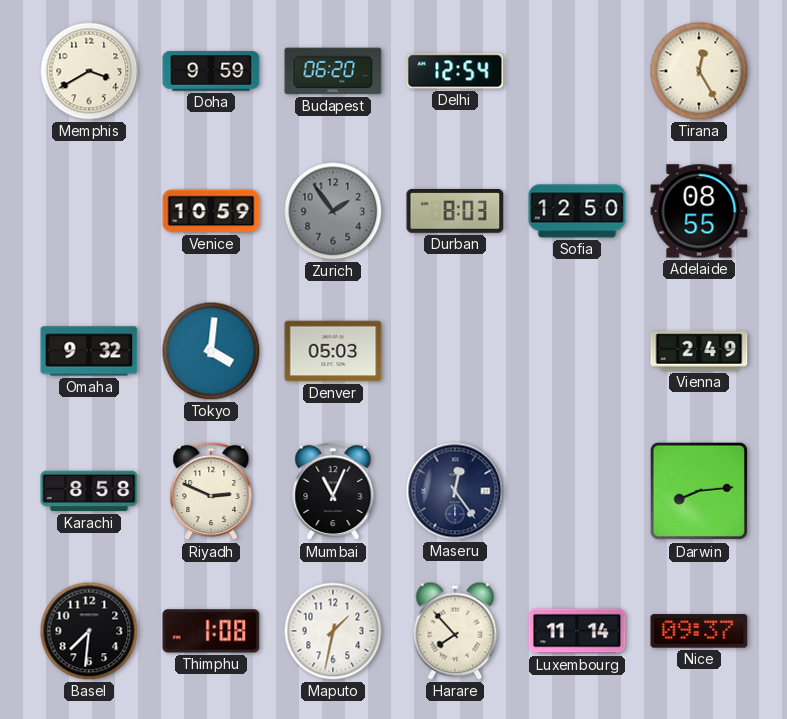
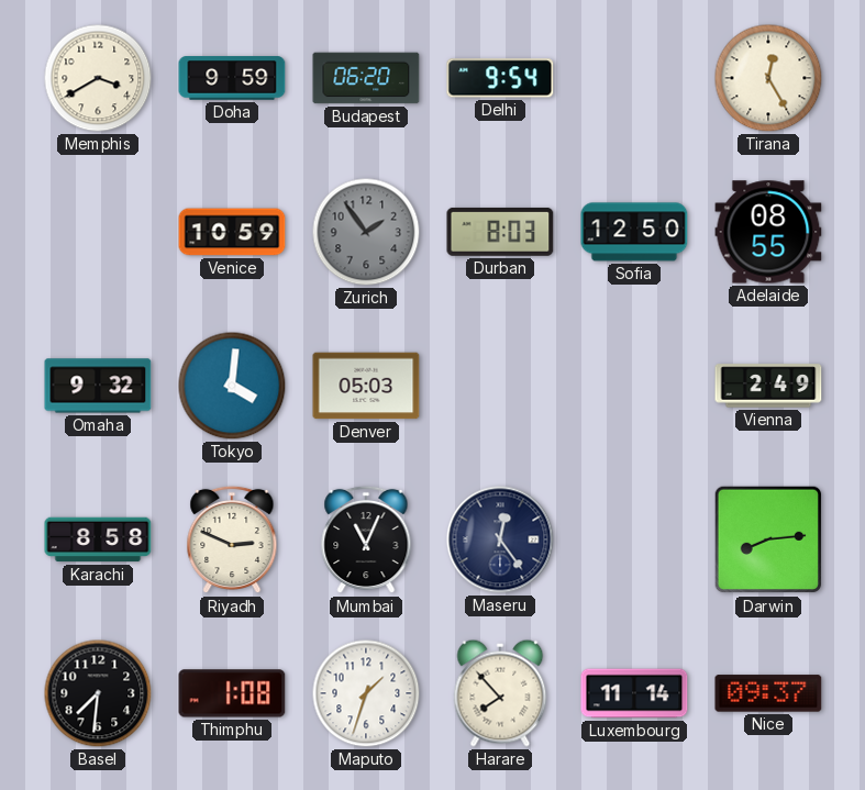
Delhi: 12:54 -> 9:54
Maputo: 1:32 -> 1:33
